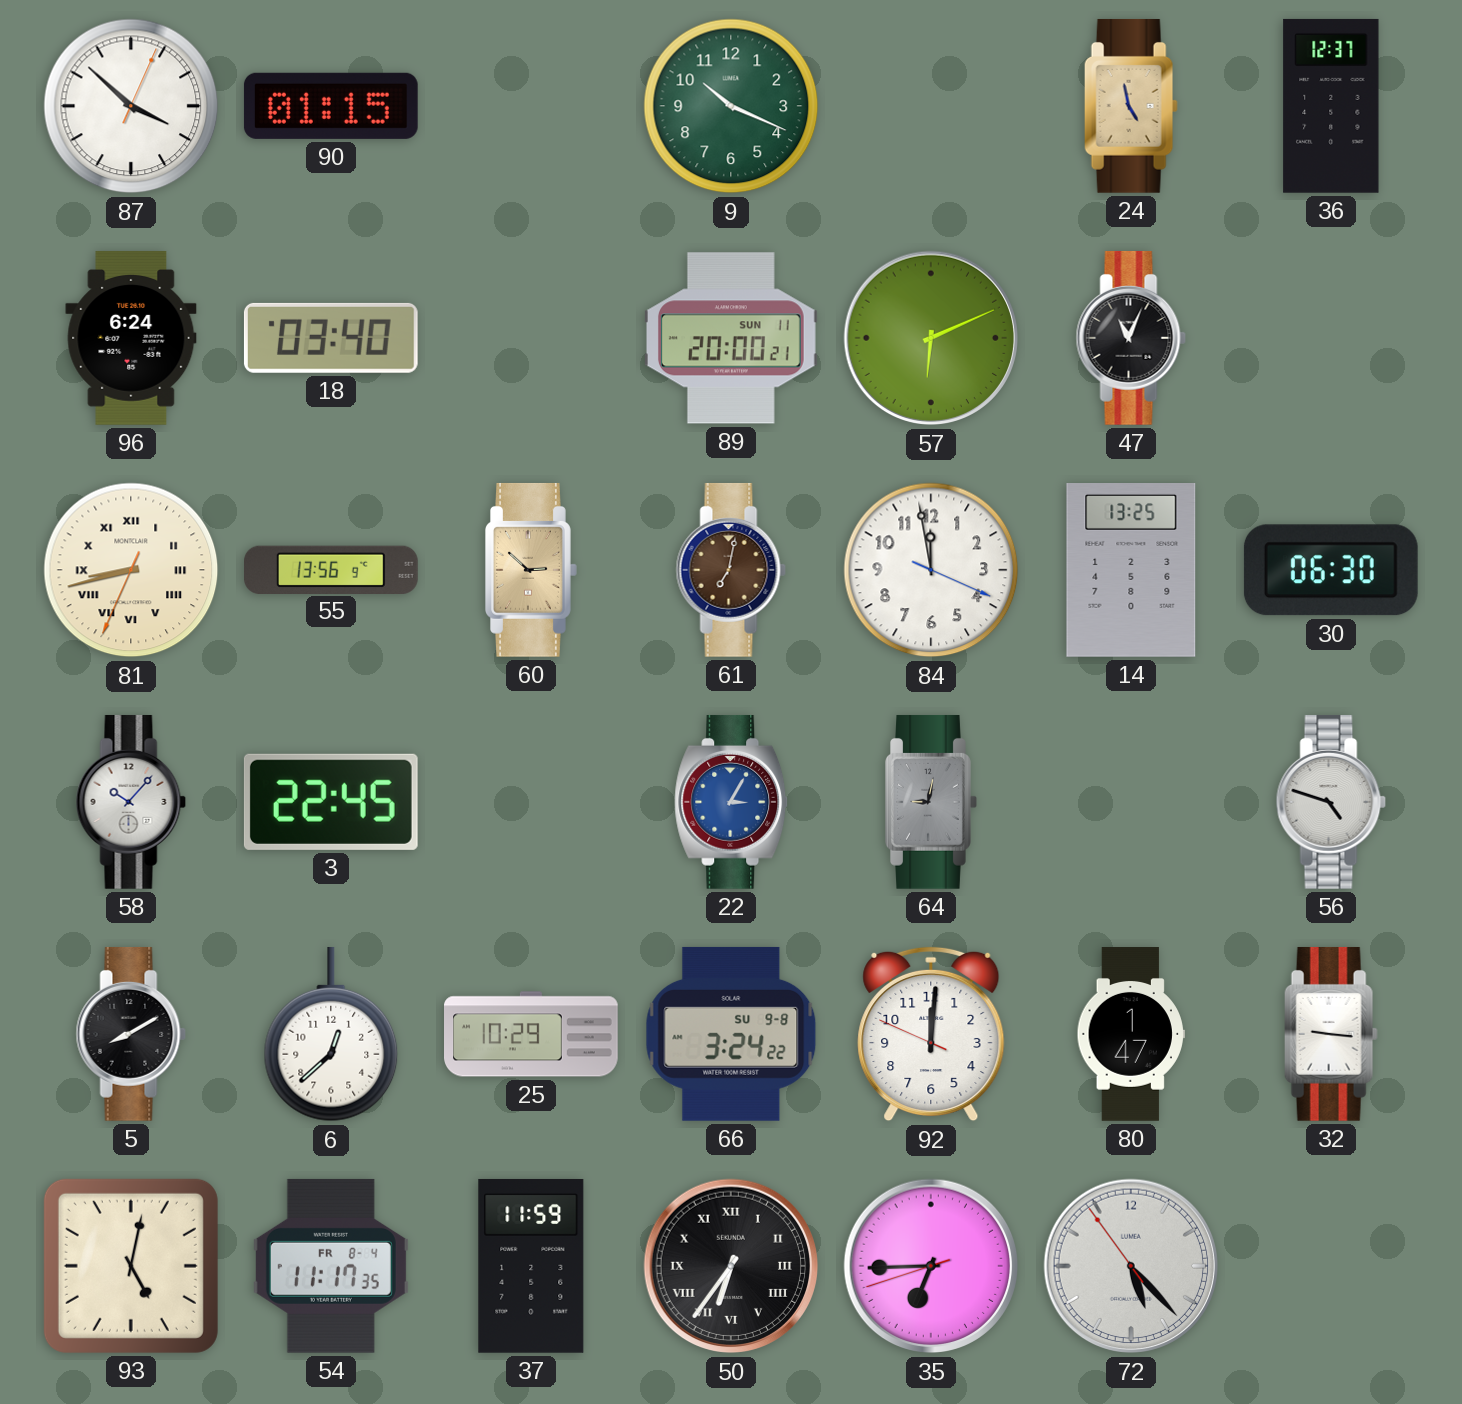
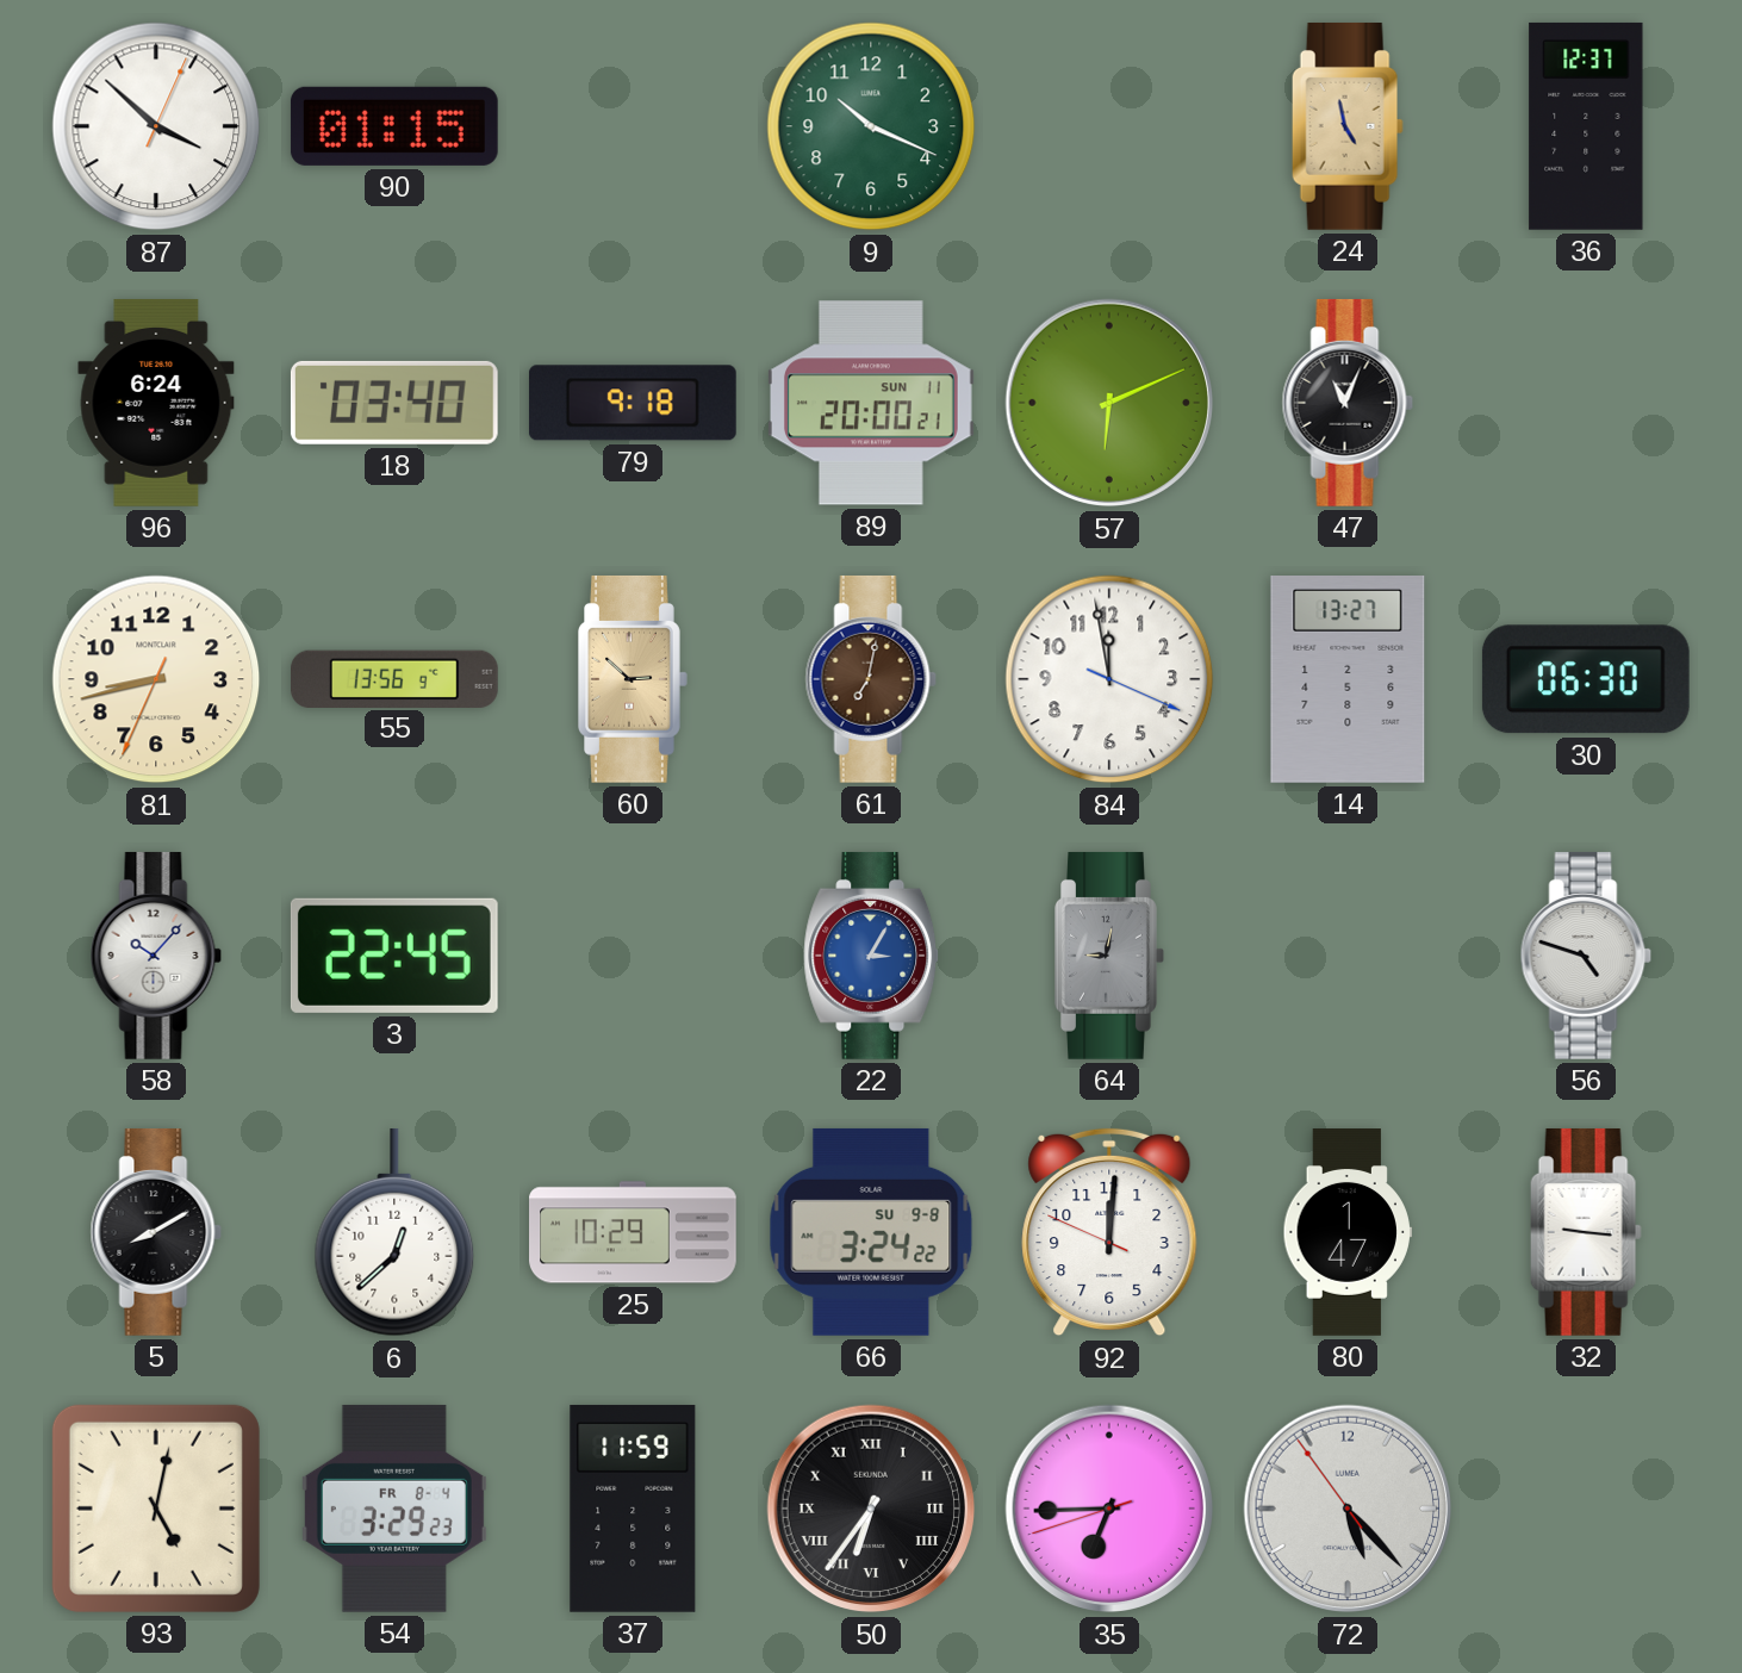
79: none -> 9:18
81 numerals: Roman -> Arabic
14: 13:25 -> 13:27
54: 11:17 -> 3:29
